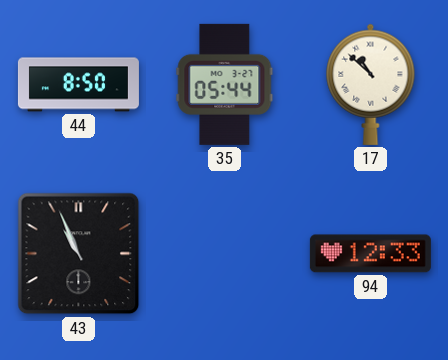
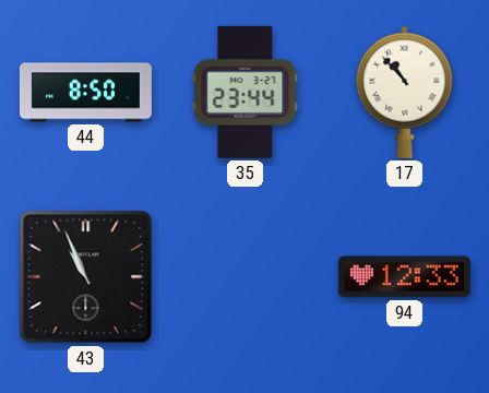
35: 05:44 -> 23:44
17: 10:52 -> 10:53
